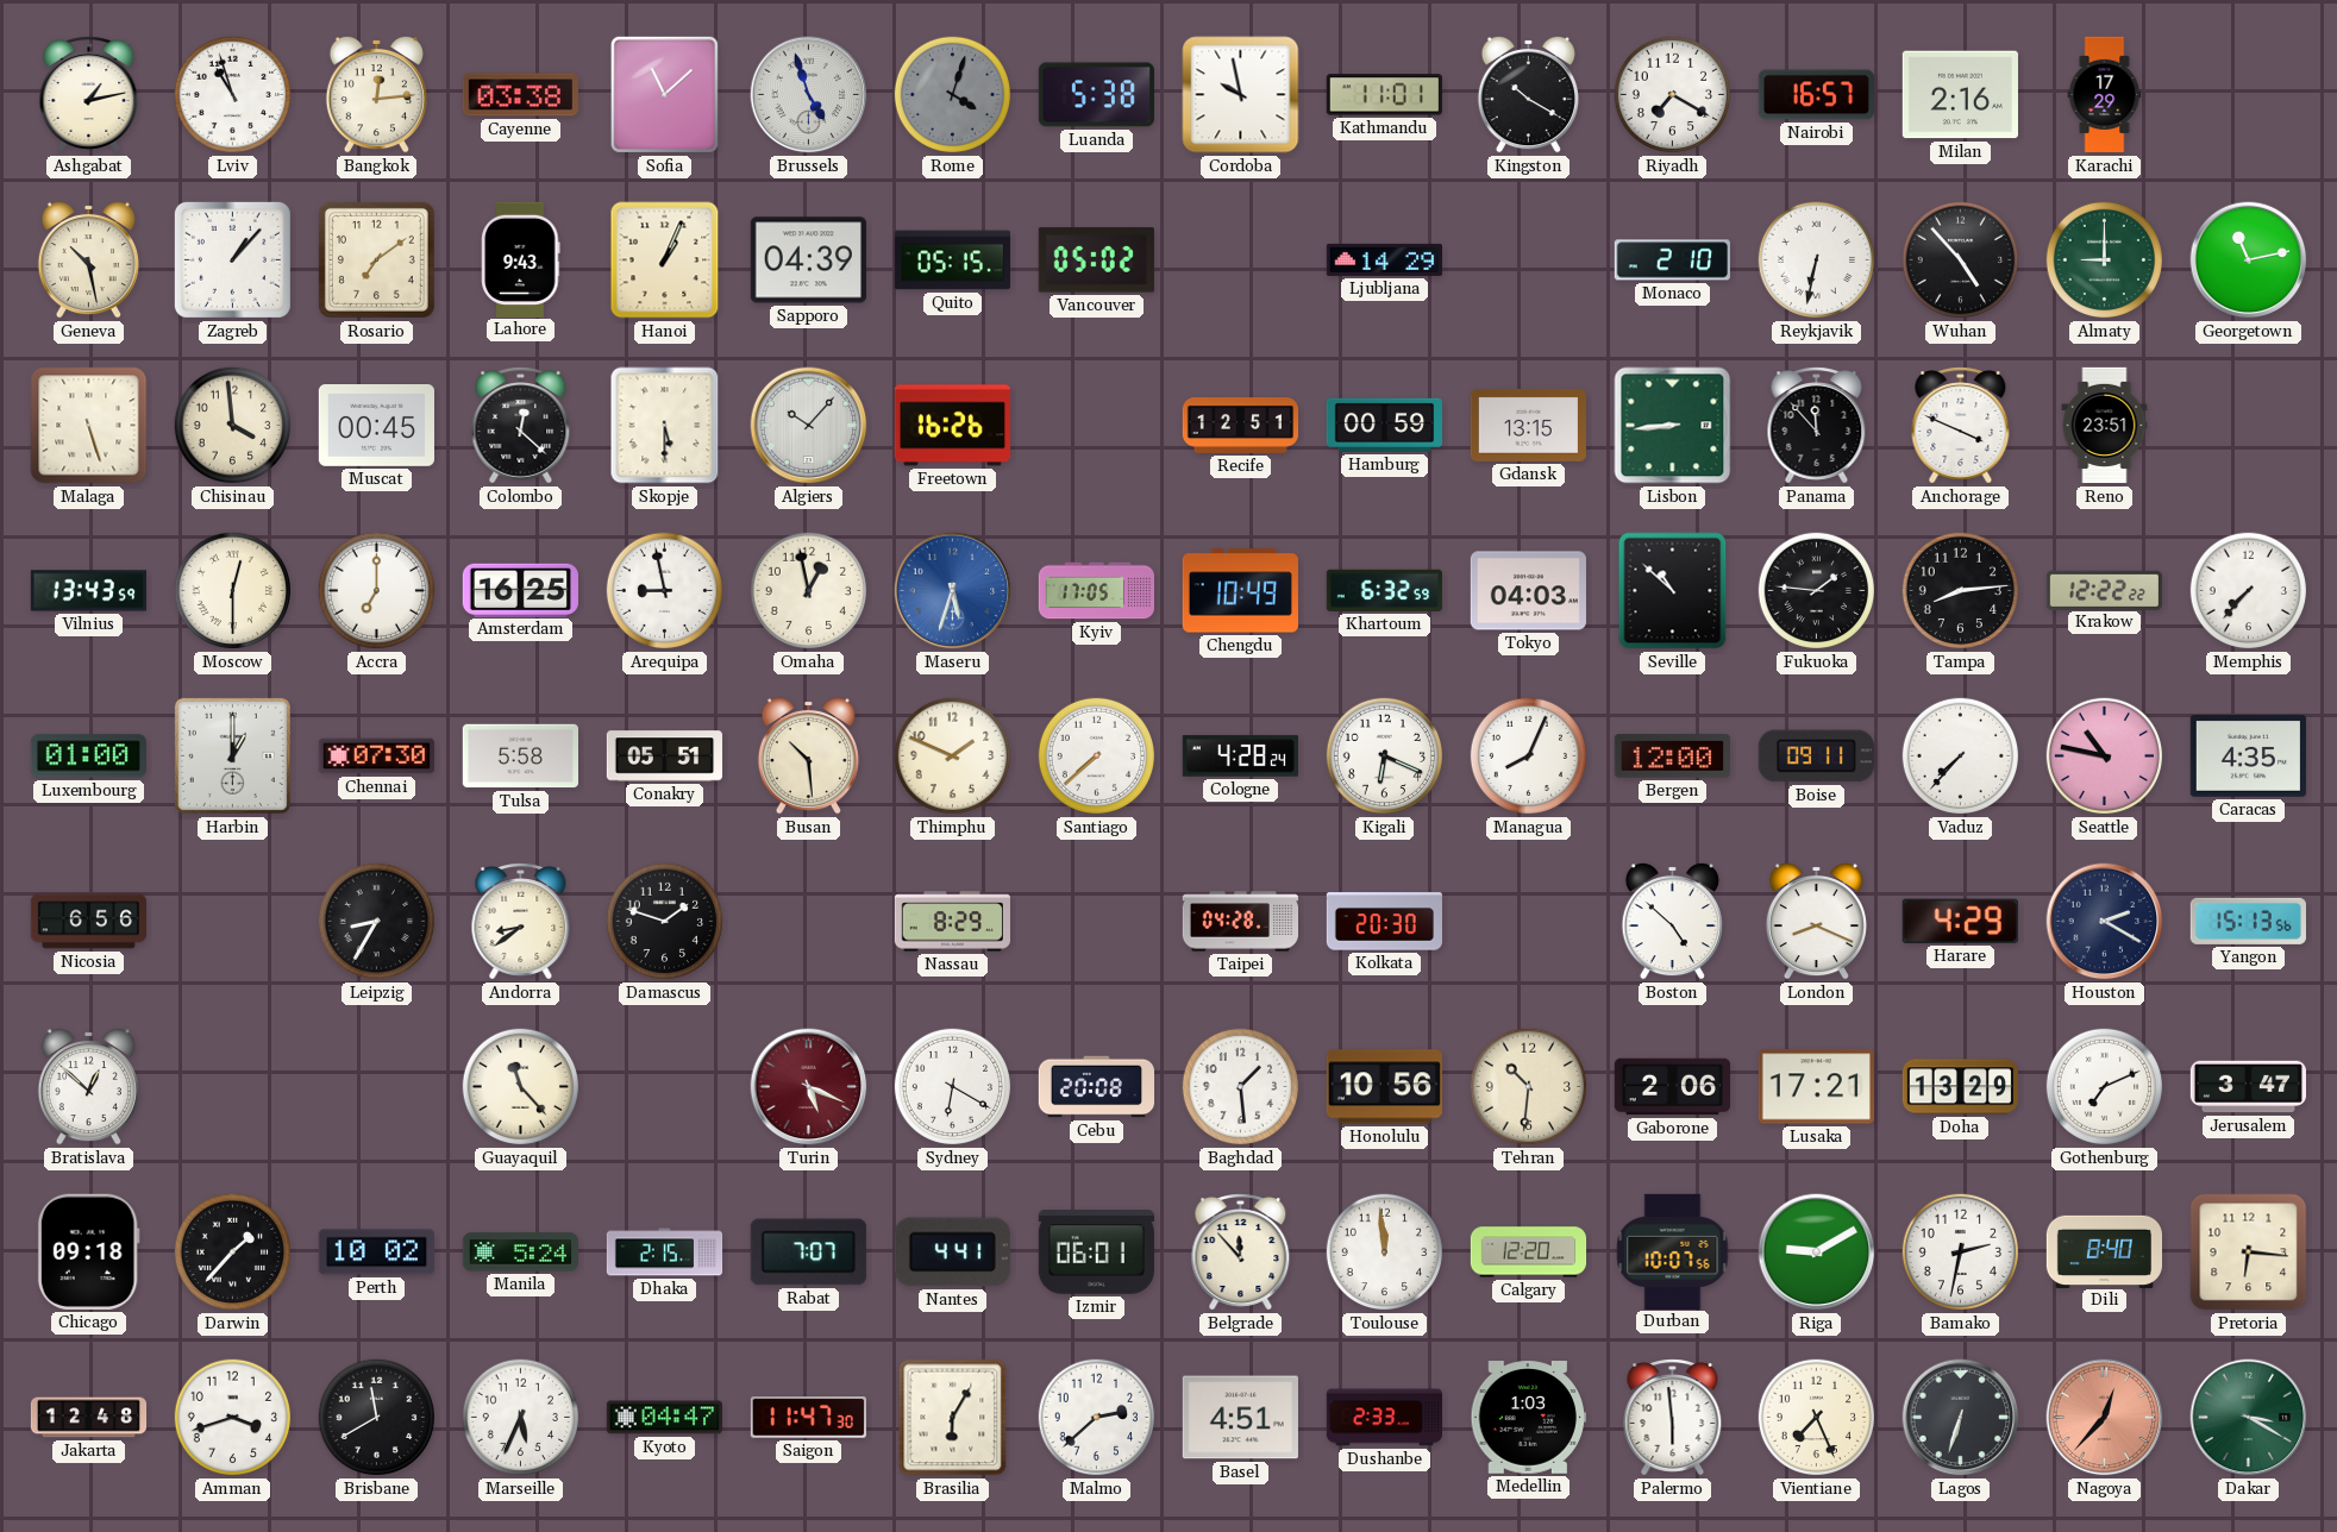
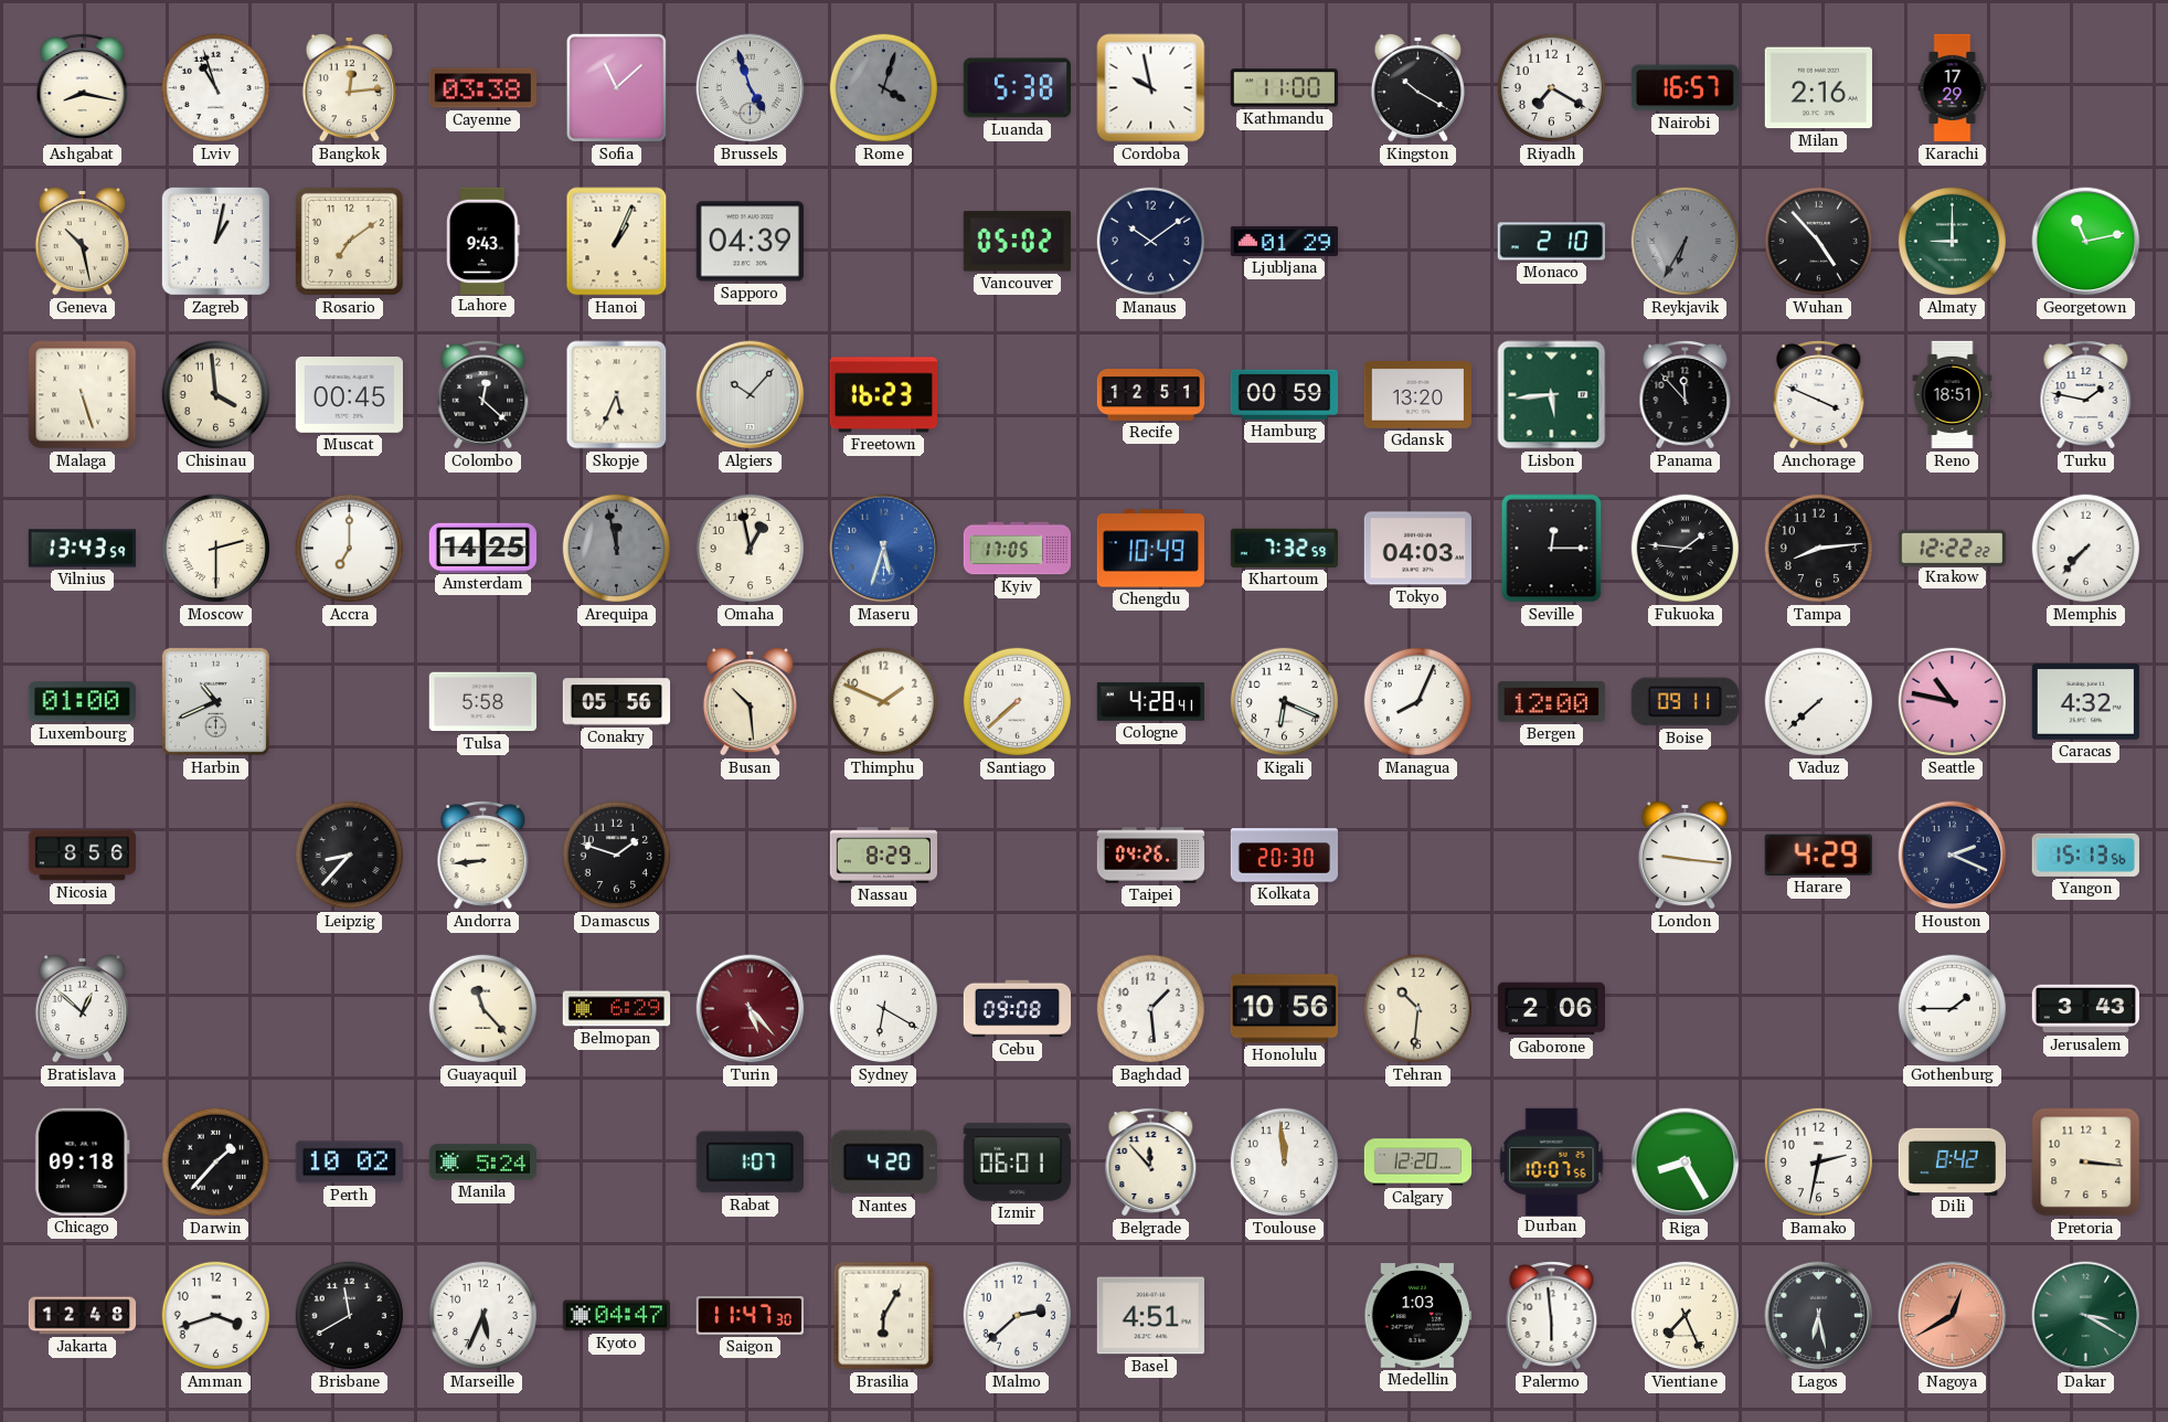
Ashgabat: 1:13 -> 8:17
Kathmandu: 11:01 -> 11:00
Zagreb: 1:07 -> 1:02
Quito: 05:15 -> none
Manaus: none -> 10:09
Ljubljana: 14:29 -> 01:29
Reykjavik: 6:32 -> 6:35
Reykjavik dial: white -> grey
Skopje: 5:30 -> 5:34
Freetown: 16:26 -> 16:23
Gdansk: 13:15 -> 13:20
Lisbon: 8:44 -> 5:44
Reno: 23:51 -> 18:51
Turku: none -> 1:47
Moscow: 12:30 -> 2:30
Amsterdam: 16:25 -> 14:25
Arequipa: 8:58 -> 11:58
Arequipa dial: white -> grey
Khartoum: 6:32 -> 7:32
Seville: 10:52 -> 12:15
Harbin: 1:00 -> 10:41
Chennai: 07:30 -> none
Conakry: 05:51 -> 05:56
Cologne: 4:28:24 -> 4:28:41
Vaduz: 7:37 -> 7:38
Caracas: 4:35 -> 4:32
Nicosia: 6:56 -> 8:56
Leipzig: 8:35 -> 8:37
Andorra: 8:39 -> 8:44
Taipei: 04:28 -> 04:26
Boston: 4:52 -> none
London: 8:19 -> 9:16
Houston: 2:20 -> 2:19
Belmopan: none -> 6:29
Turin: 5:19 -> 5:23
Cebu: 20:08 -> 09:08
Lusaka: 17:21 -> none
Doha: 13:29 -> none
Gothenburg: 7:11 -> 1:45
Jerusalem: 3:47 -> 3:43
Dhaka: 2:15 -> none
Rabat: 7:07 -> 1:07
Nantes: 4:41 -> 4:20
Riga: 9:10 -> 8:25
Dili: 8:40 -> 8:42
Pretoria: 6:16 -> 3:16
Dushanbe: 2:33 -> none
Lagos: 6:33 -> 6:28
Nagoya: 12:37 -> 12:40
